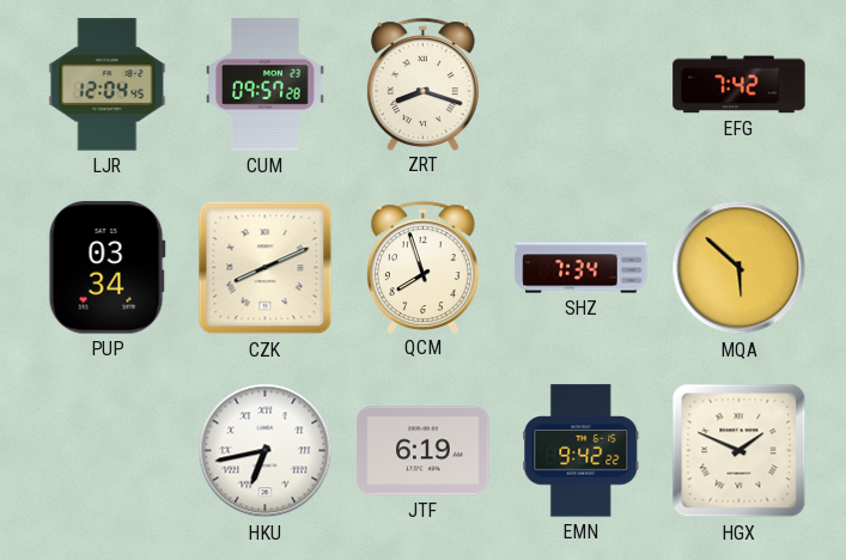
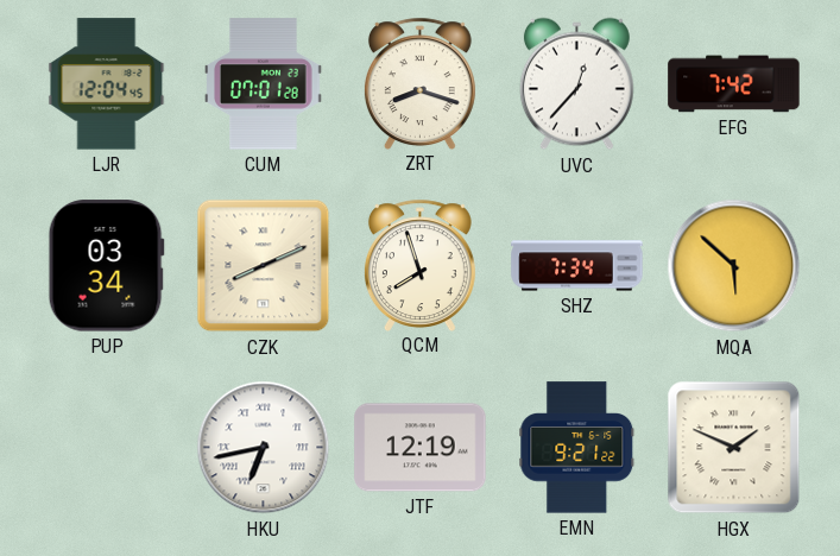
CUM: 09:57 -> 07:01
UVC: none -> 12:37
JTF: 6:19 -> 12:19
EMN: 9:42 -> 9:21
